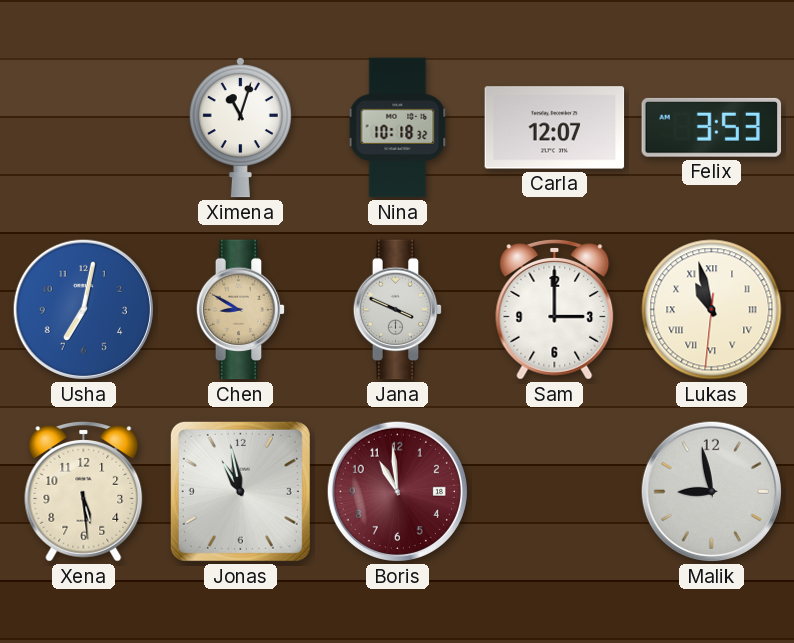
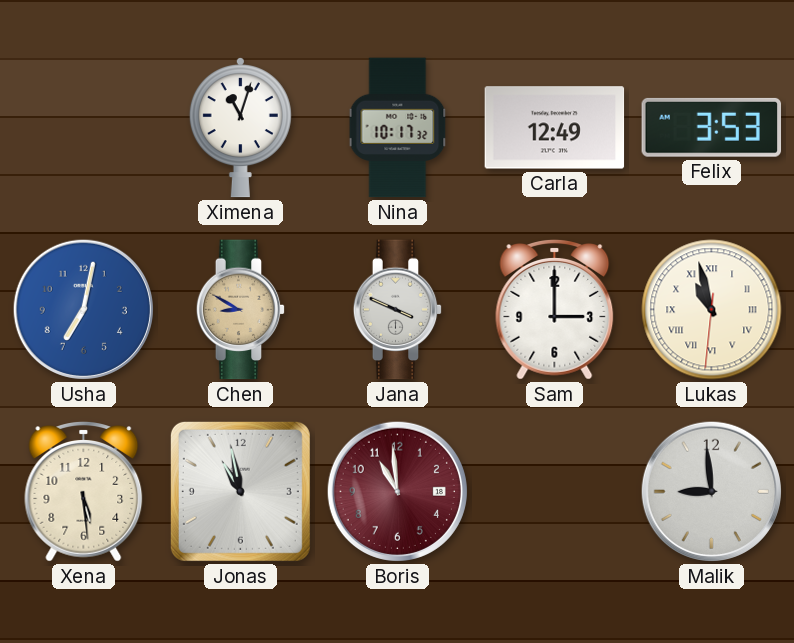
Nina: 10:18 -> 10:17
Carla: 12:07 -> 12:49
Malik: 8:58 -> 8:59
